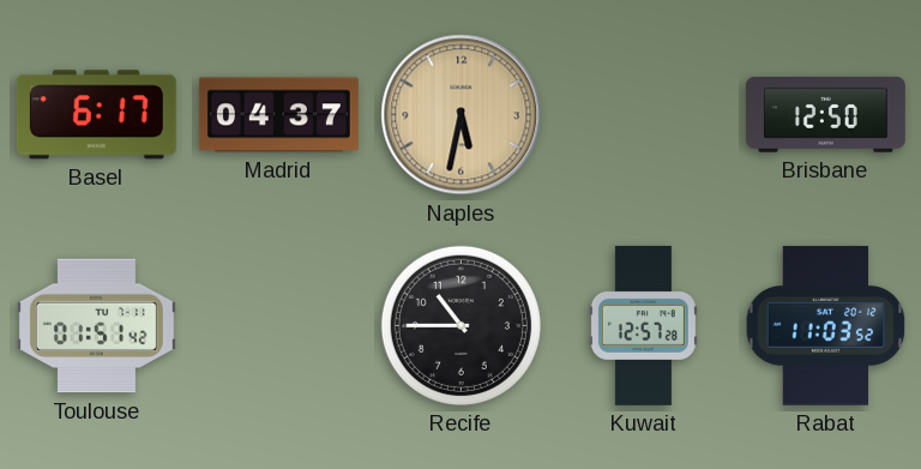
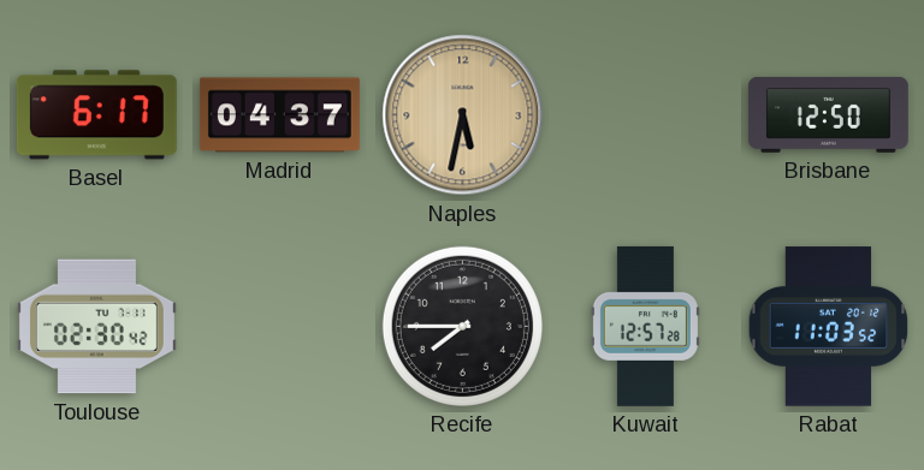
Toulouse: 01:51 -> 02:30
Recife: 10:45 -> 7:45
